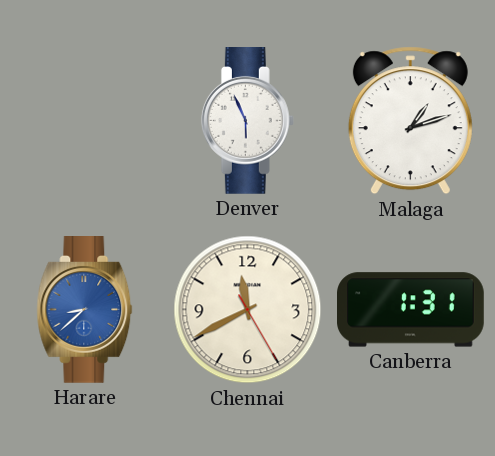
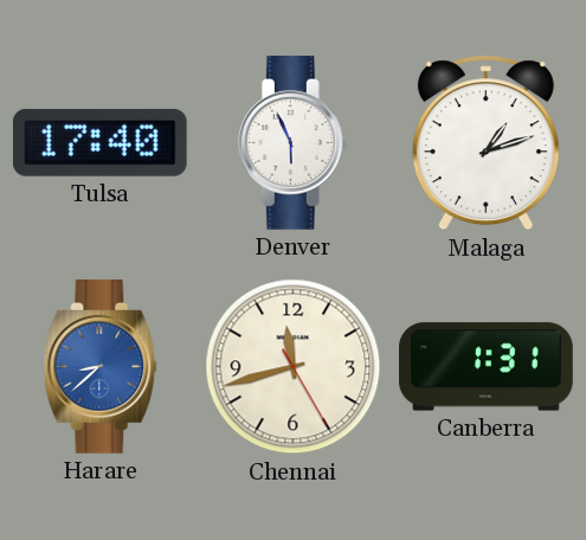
Tulsa: none -> 17:40
Chennai: 11:40 -> 11:42
